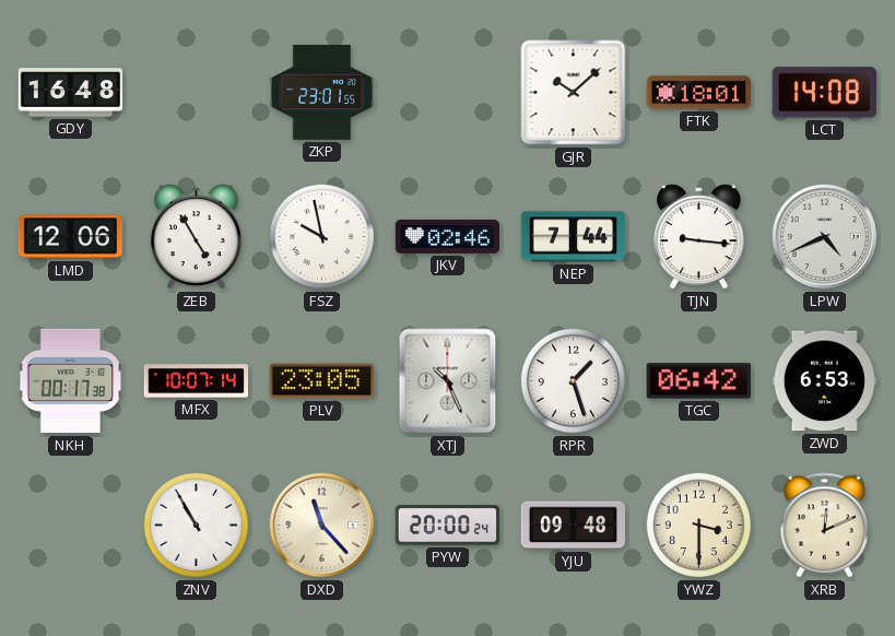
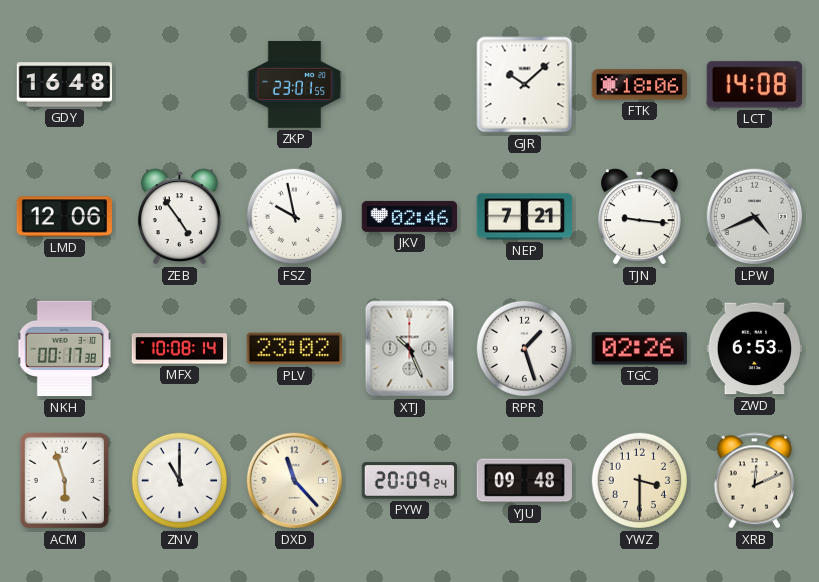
FTK: 18:01 -> 18:06
ZEB: 4:55 -> 4:54
NEP: 7:44 -> 7:21
MFX: 10:07 -> 10:08
PLV: 23:05 -> 23:02
TGC: 06:42 -> 02:26
ACM: none -> 5:57
ZNV: 10:55 -> 11:00
PYW: 20:00 -> 20:09
